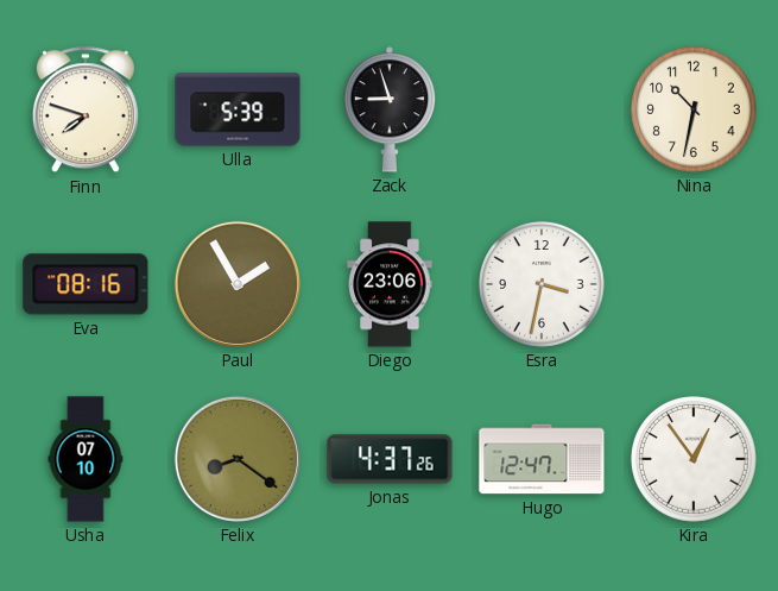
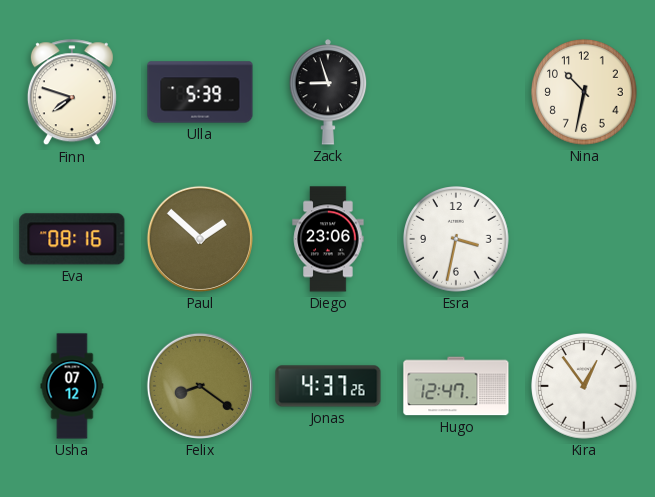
Paul: 1:55 -> 1:52
Usha: 07:10 -> 07:12
